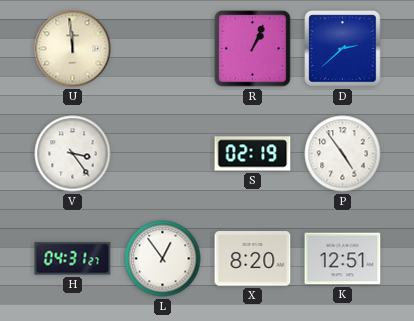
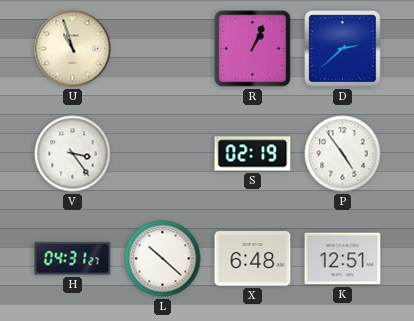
U: 11:59 -> 10:57
L: 12:54 -> 10:22
X: 8:20 -> 6:48
